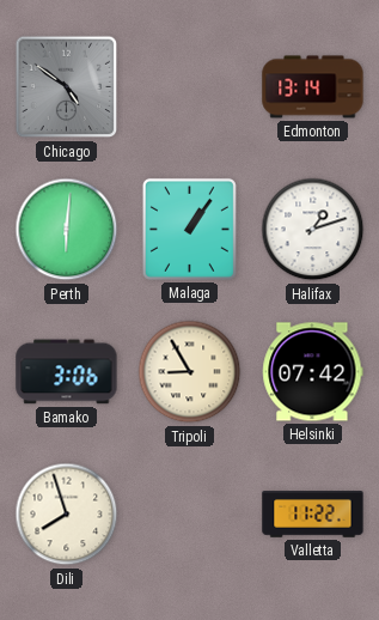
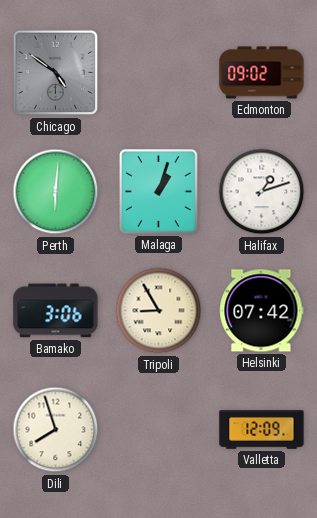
Edmonton: 13:14 -> 09:02
Malaga: 1:06 -> 1:03
Valletta: 11:22 -> 12:09
